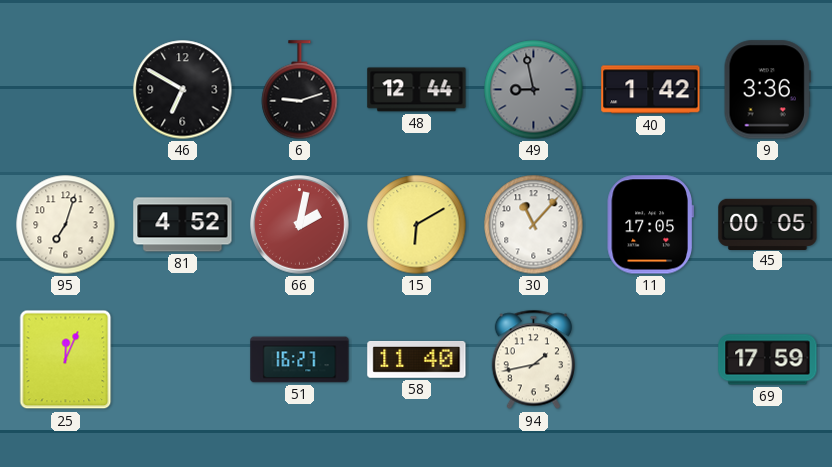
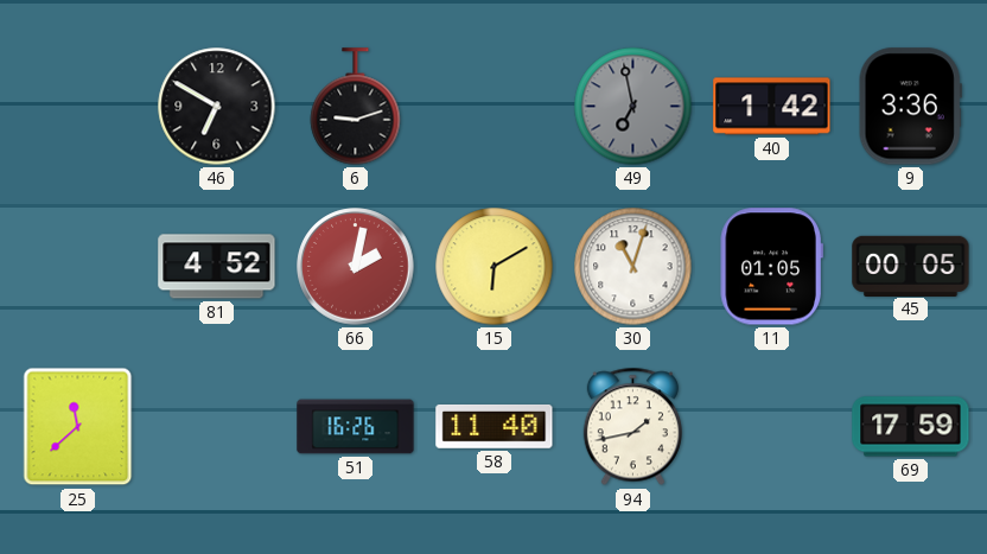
48: 12:44 -> none
49: 8:58 -> 6:58
95: 7:03 -> none
30: 11:07 -> 11:03
11: 17:05 -> 01:05
25: 12:04 -> 11:38
51: 16:27 -> 16:26
